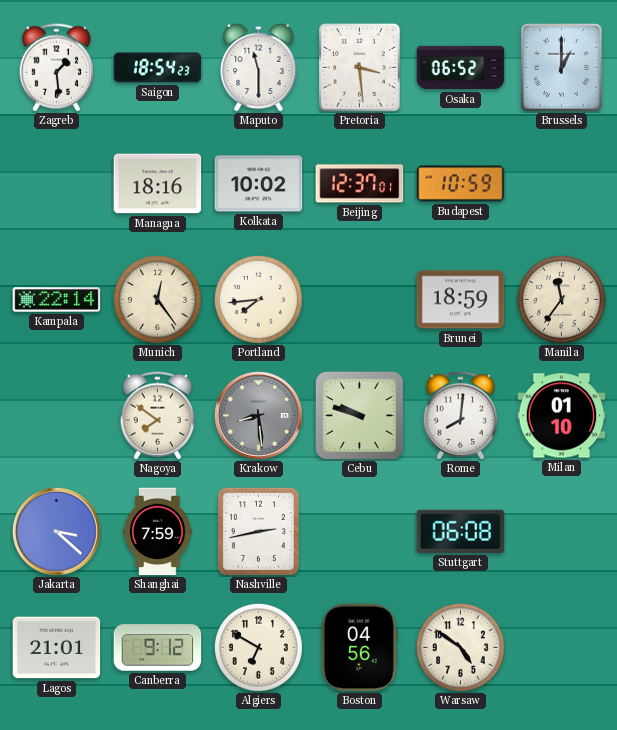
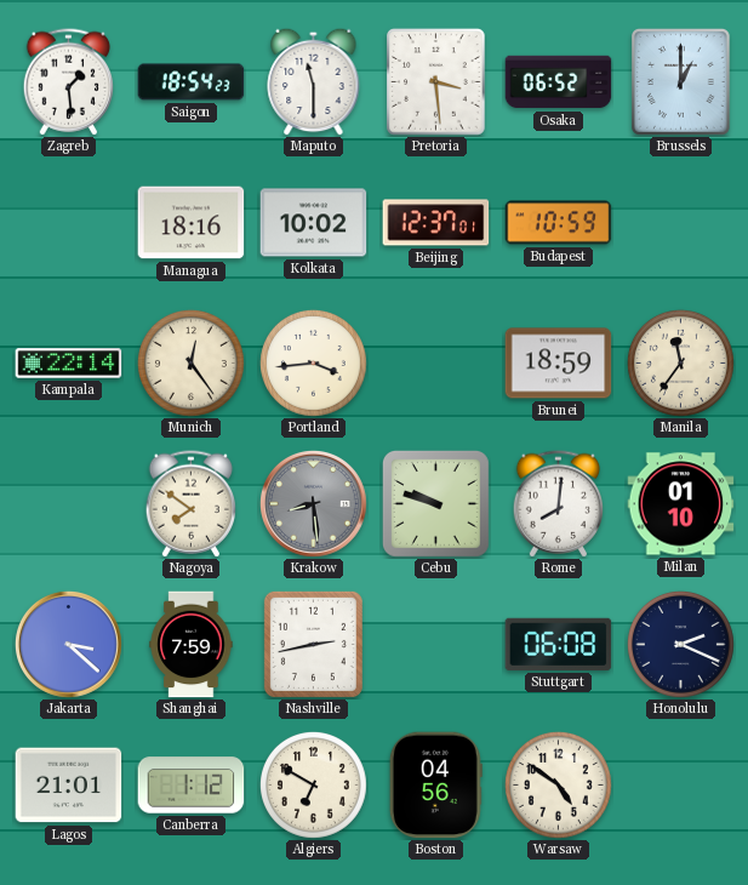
Portland: 7:44 -> 3:44
Honolulu: none -> 2:19
Canberra: 9:12 -> 1:12
